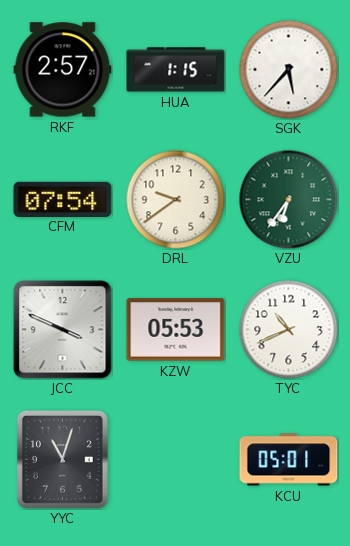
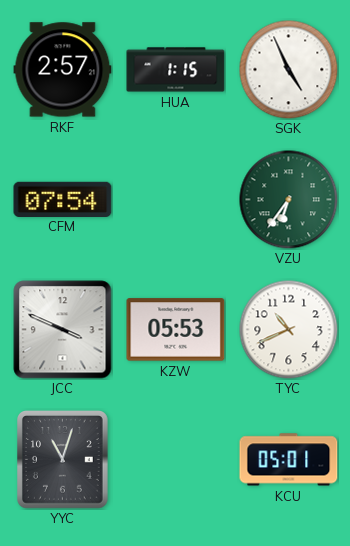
SGK: 5:37 -> 4:56
DRL: 9:39 -> none
